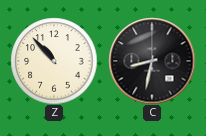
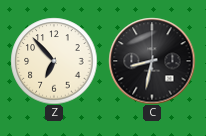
Z: 10:53 -> 6:53
